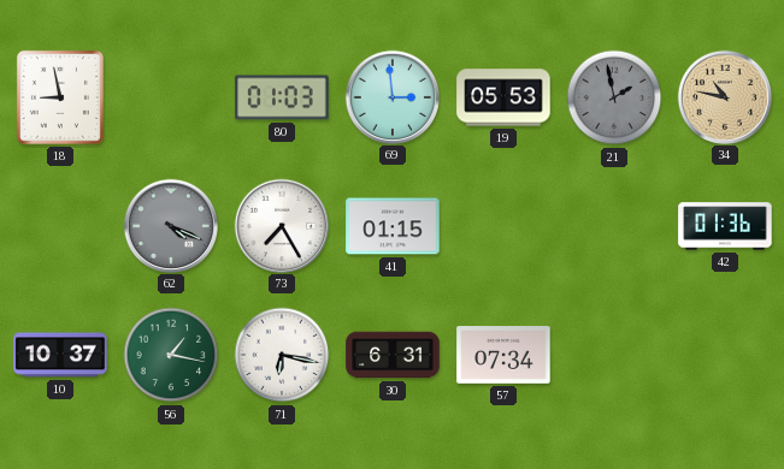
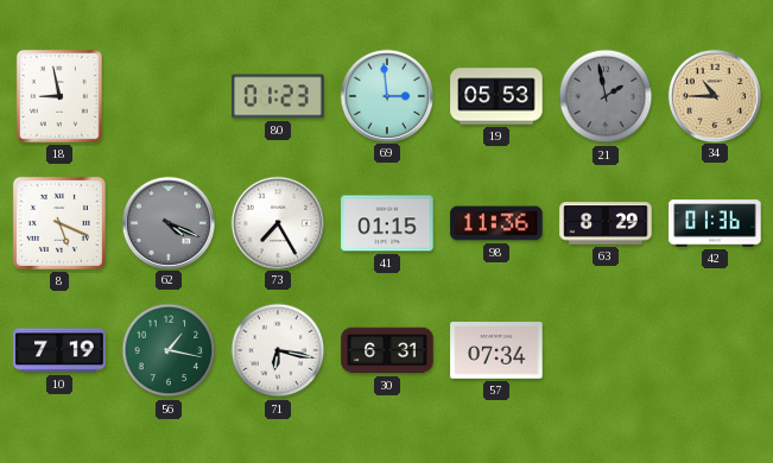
80: 01:03 -> 01:23
34: 10:47 -> 10:45
8: none -> 5:19
98: none -> 11:36
63: none -> 8:29
10: 10:37 -> 7:19
